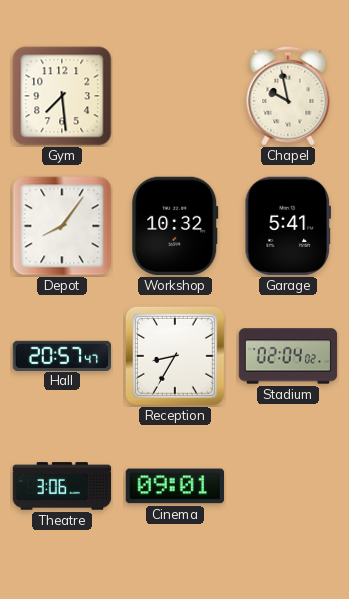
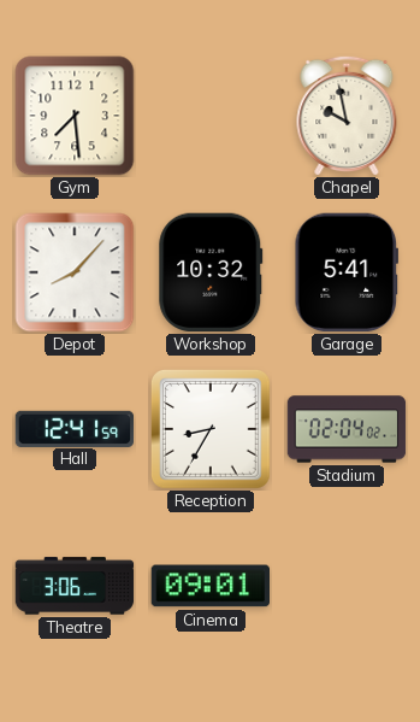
Depot: 8:06 -> 8:07
Hall: 20:57 -> 12:41
